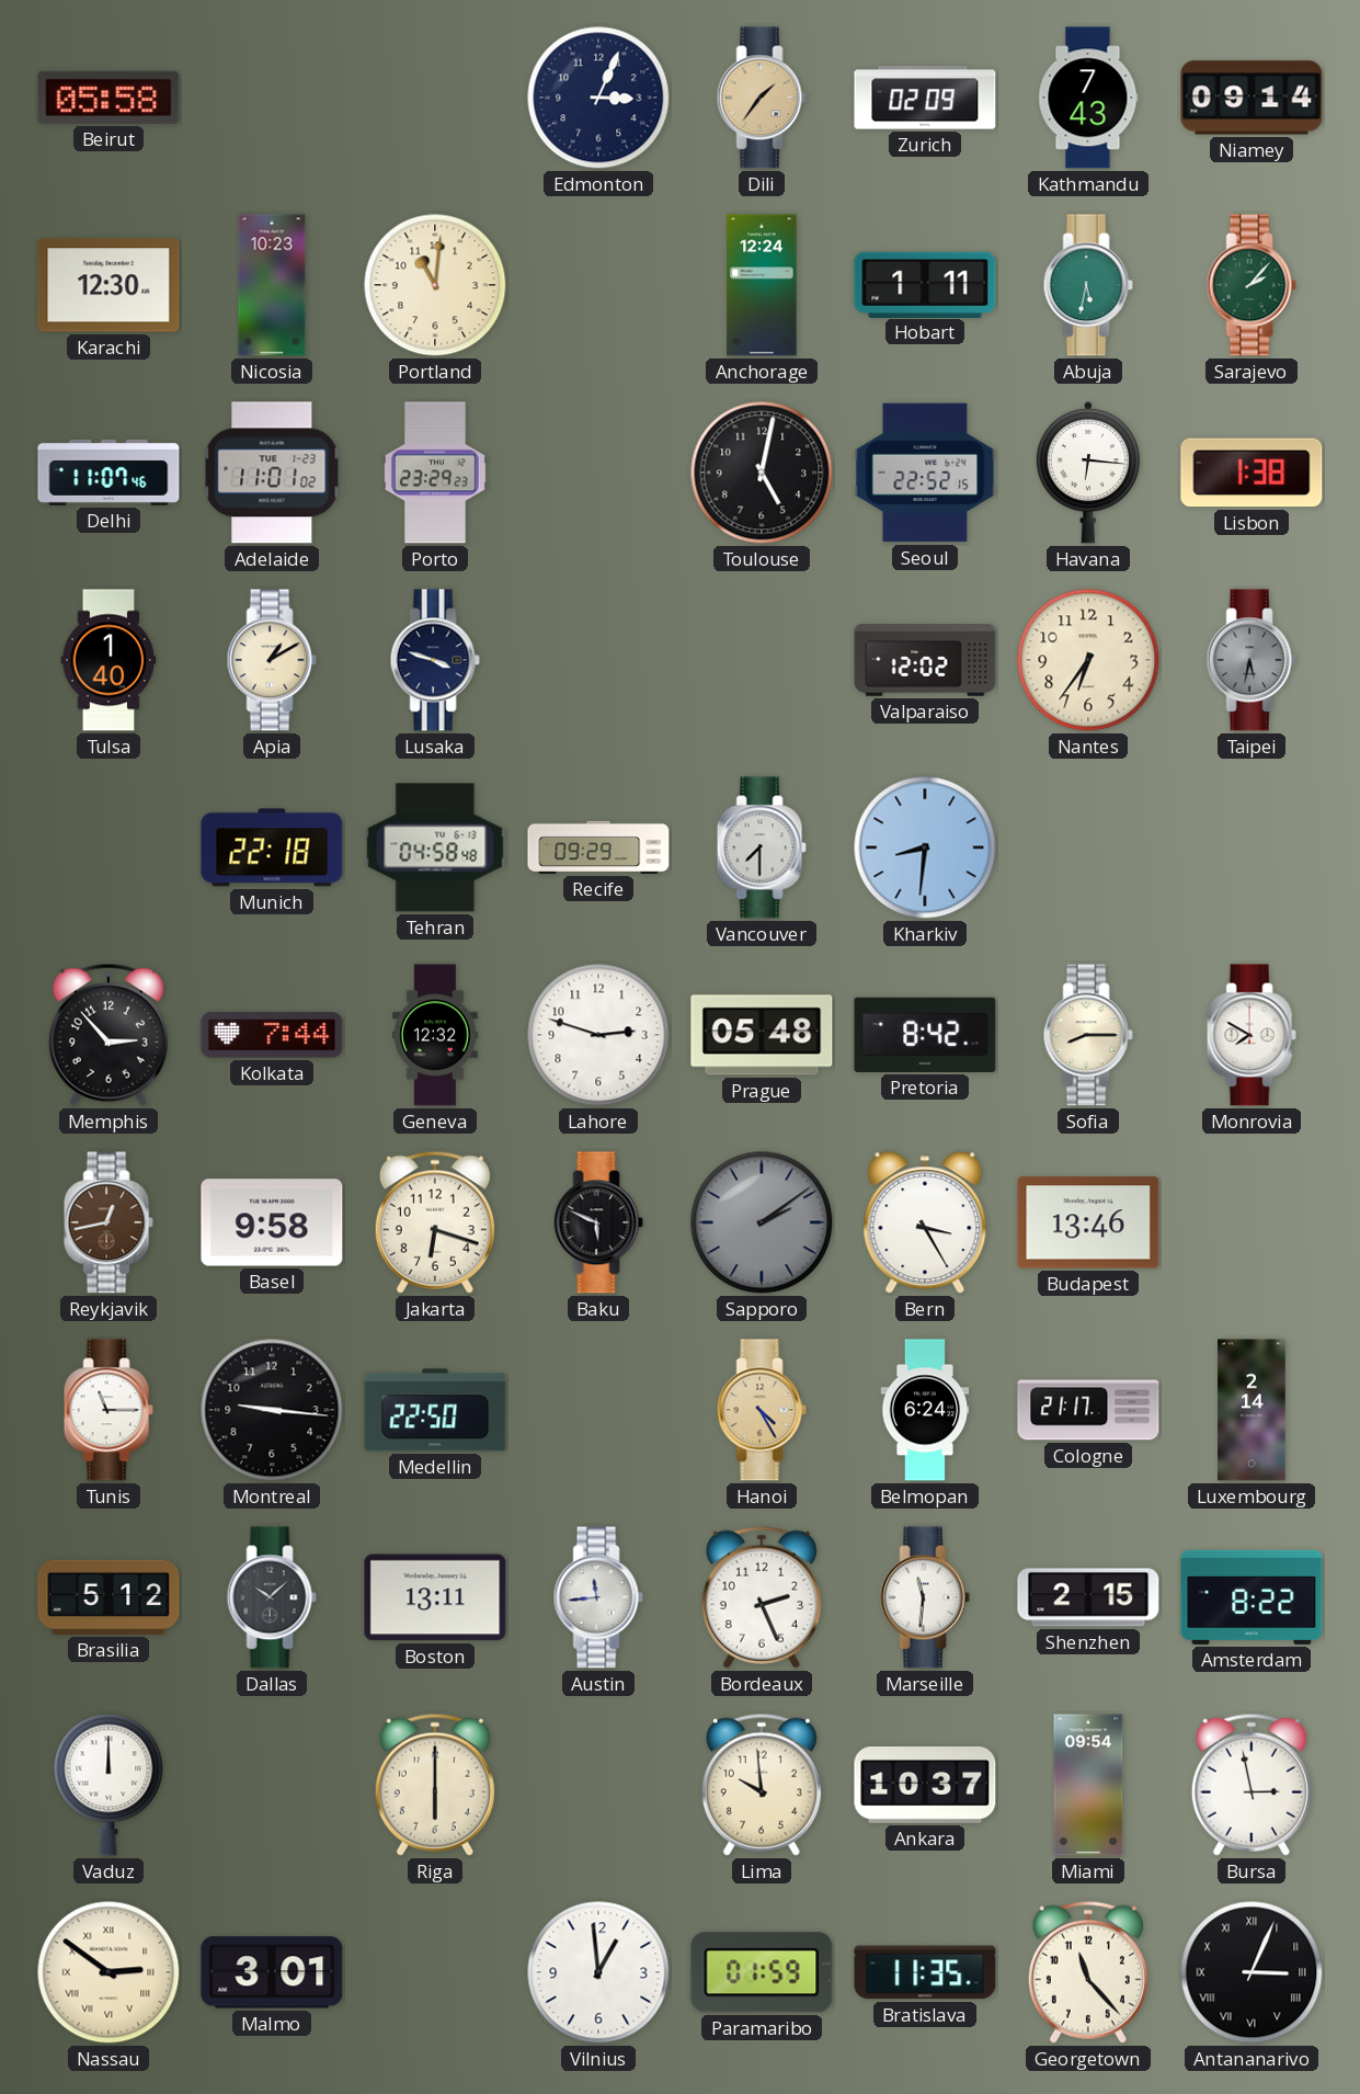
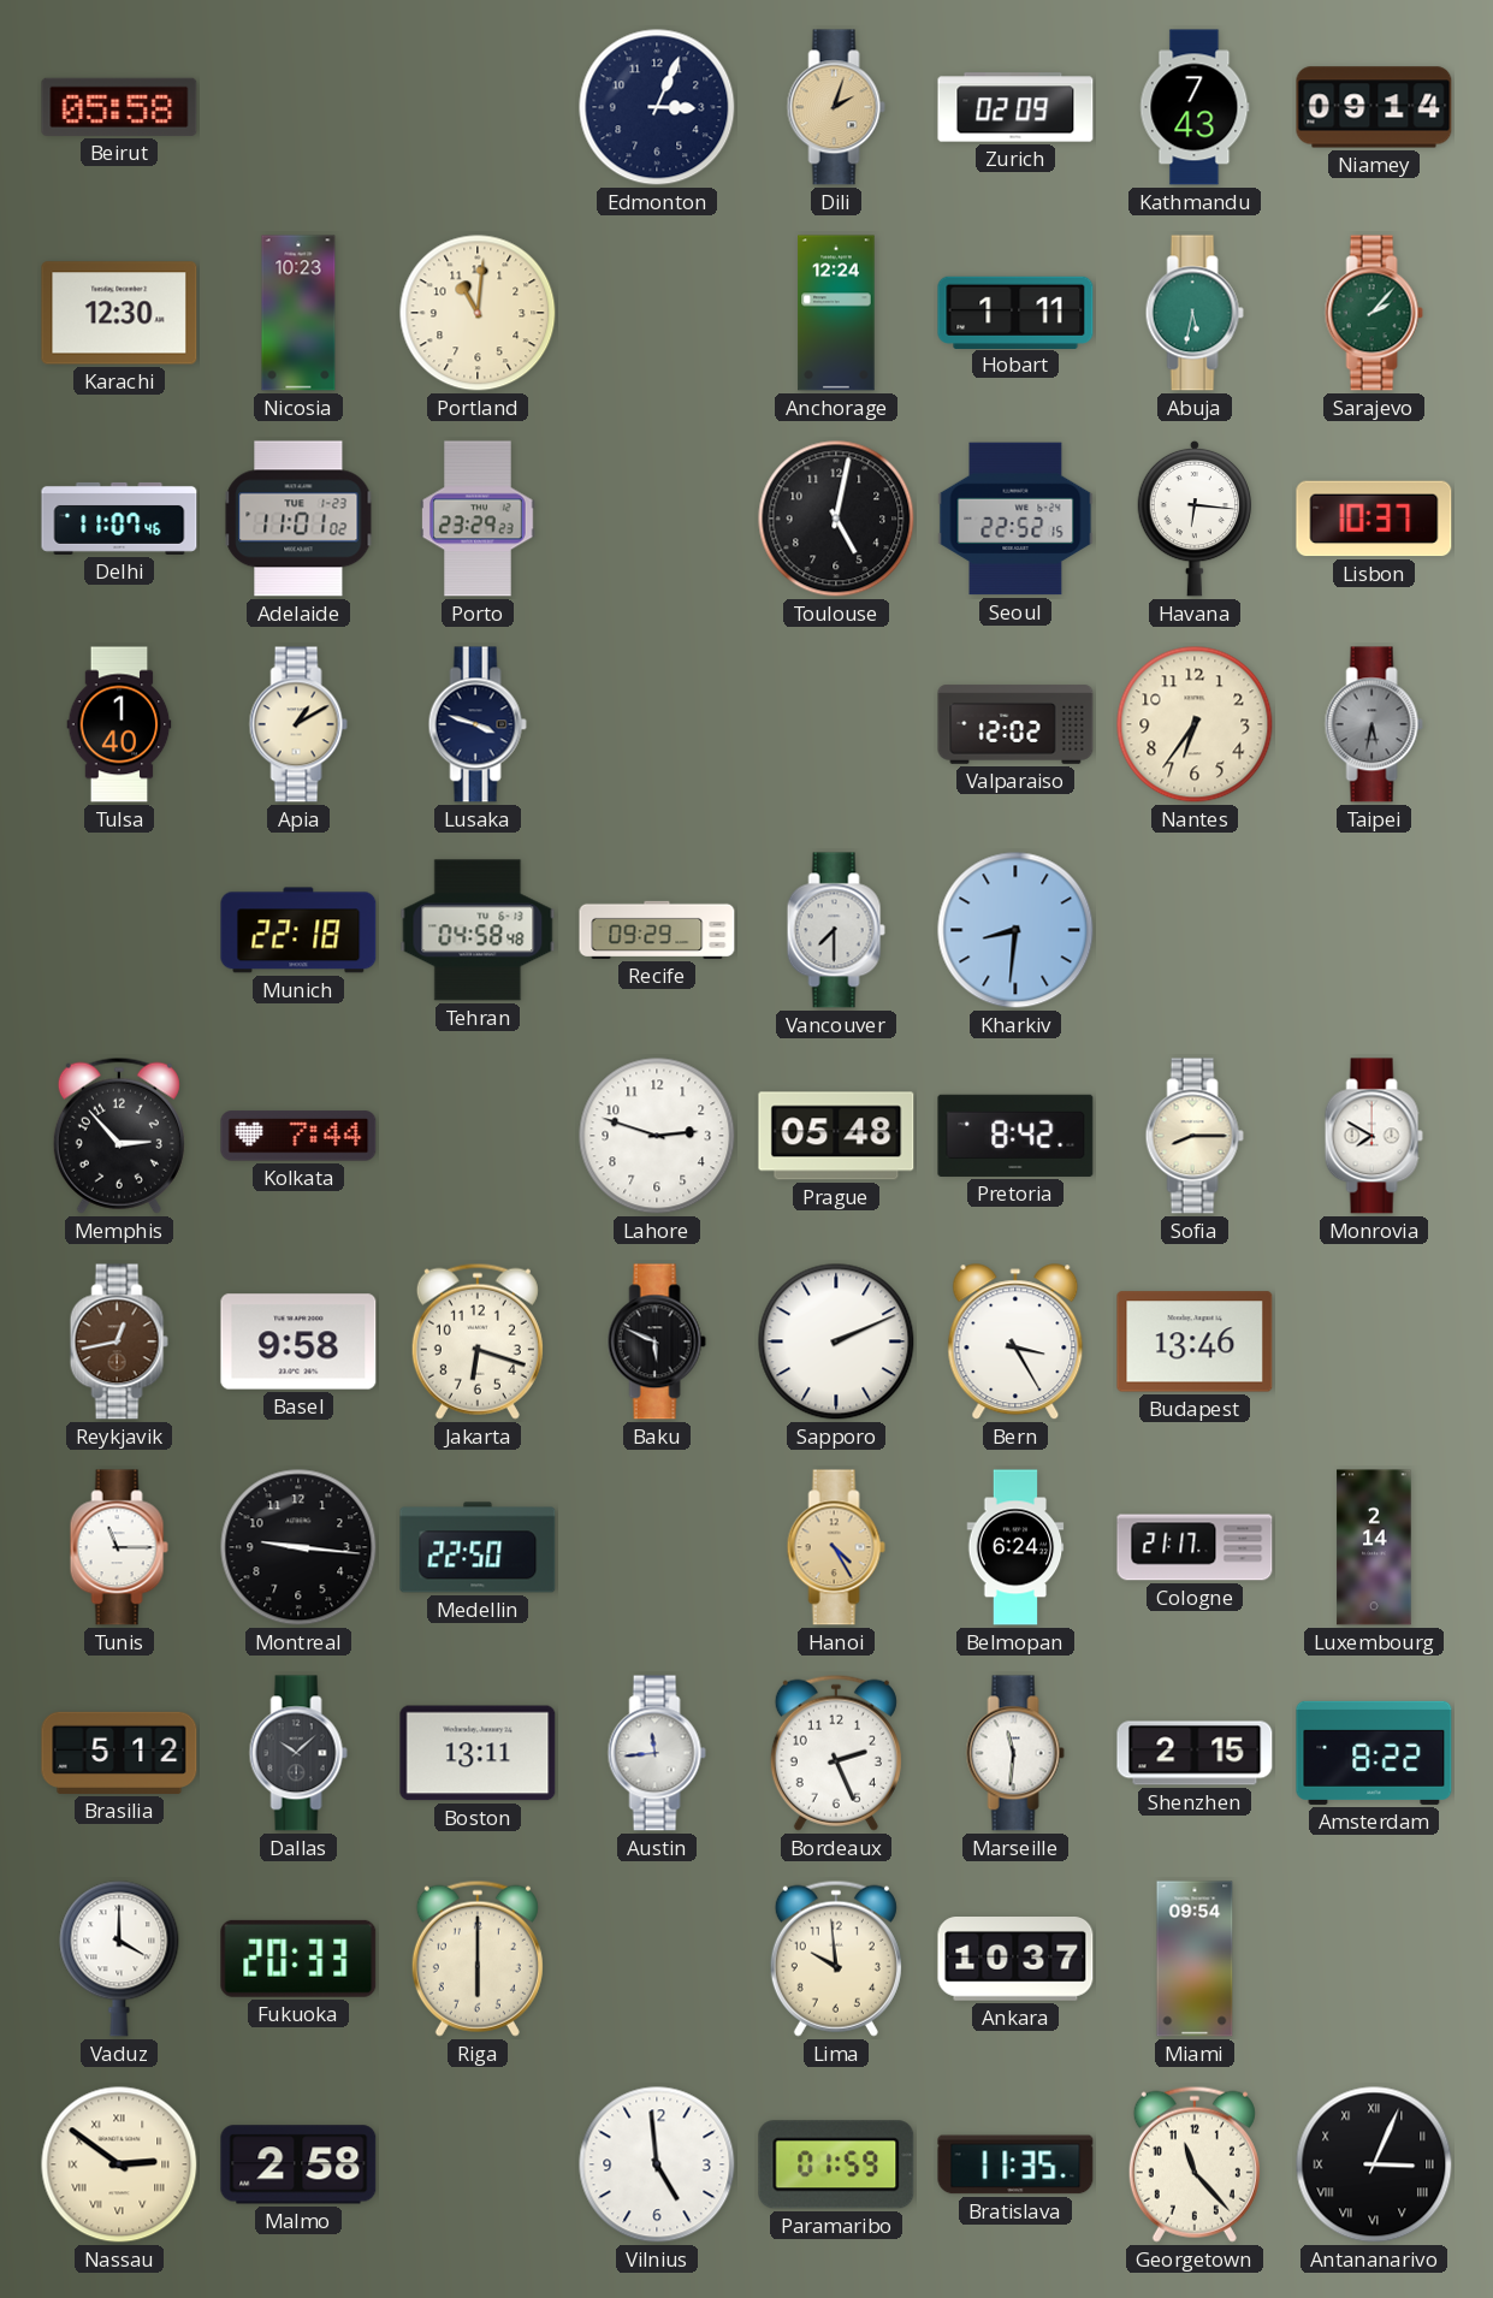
Dili: 1:36 -> 2:03
Lisbon: 1:38 -> 10:37
Geneva: 12:32 -> none
Sapporo: 2:09 -> 2:11
Sapporo dial: grey -> white
Vaduz: 12:00 -> 4:00
Fukuoka: none -> 20:33
Bursa: 2:58 -> none
Malmo: 3:01 -> 2:58
Vilnius: 12:59 -> 4:59
